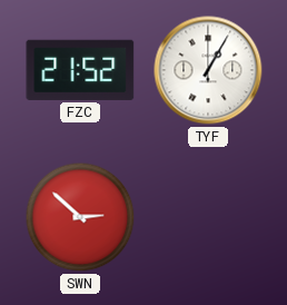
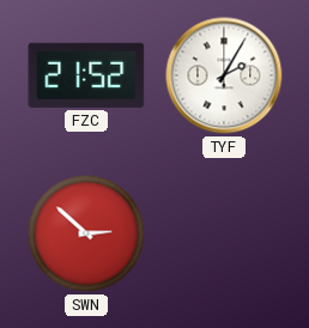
TYF: 1:05 -> 2:05
